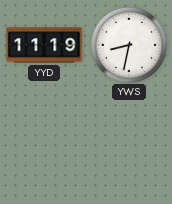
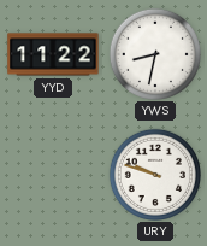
YYD: 11:19 -> 11:22
URY: none -> 9:48
